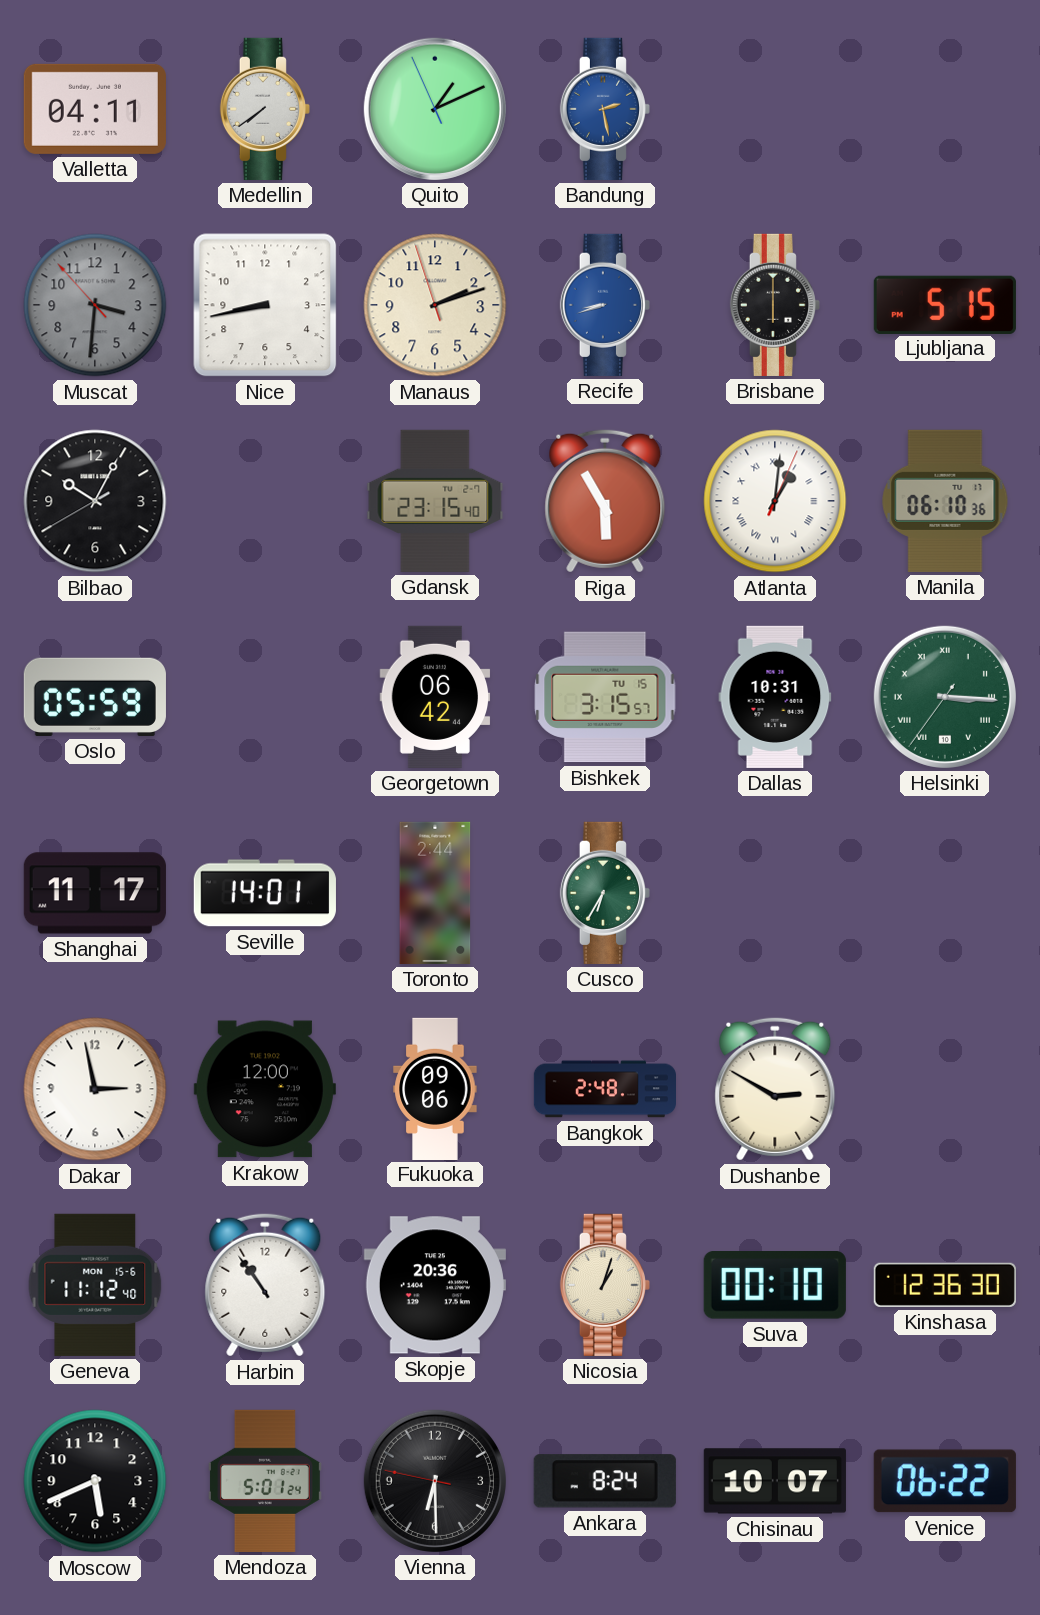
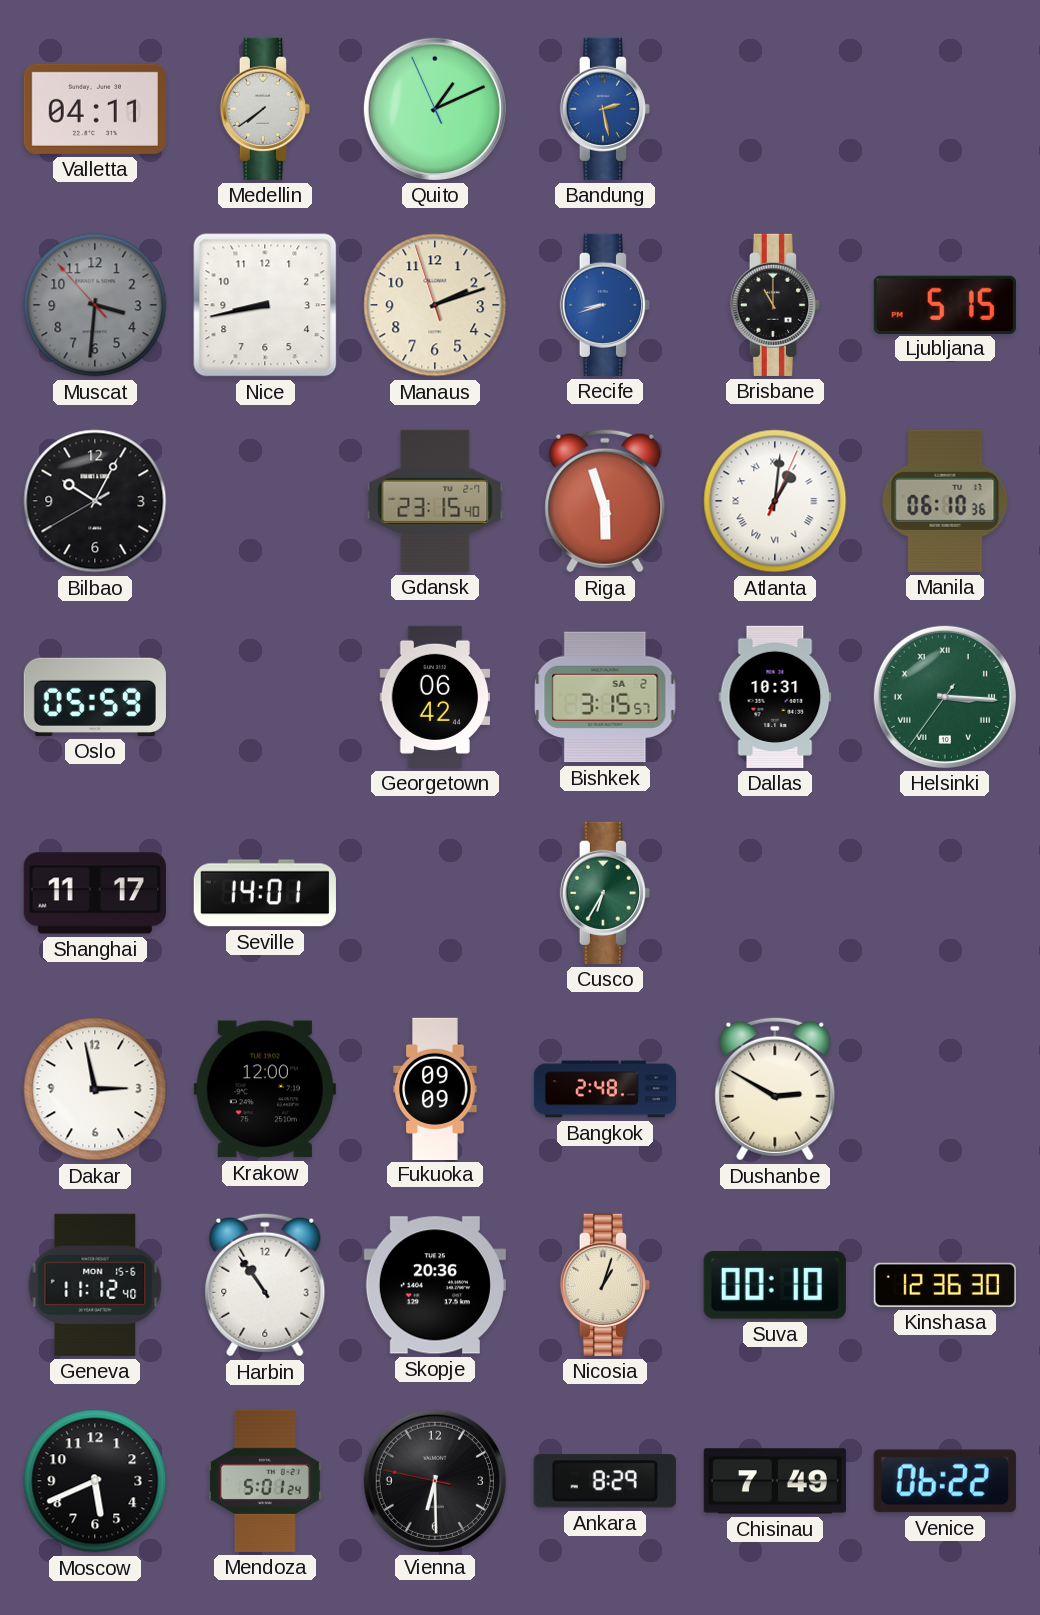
Brisbane: 6:00 -> 11:00
Riga: 5:55 -> 5:57
Bishkek date: TU 15 -> SA 2
Toronto: 2:44 -> none
Fukuoka: 09:06 -> 09:09
Ankara: 8:24 -> 8:29
Chisinau: 10:07 -> 7:49
